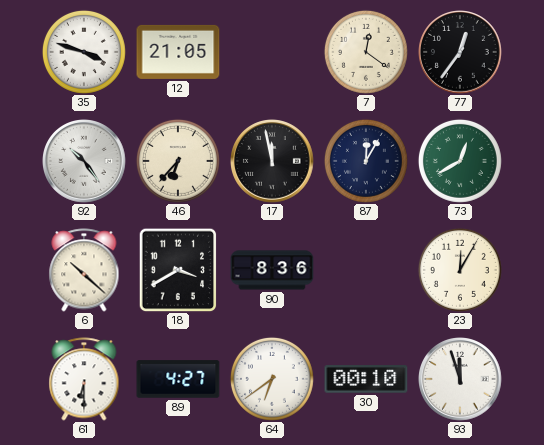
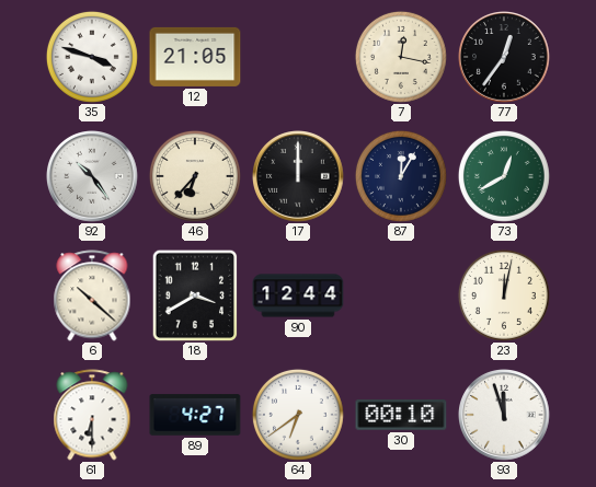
7: 12:21 -> 12:17
17: 11:58 -> 12:00
90: 8:36 -> 12:44
23: 12:05 -> 12:02
